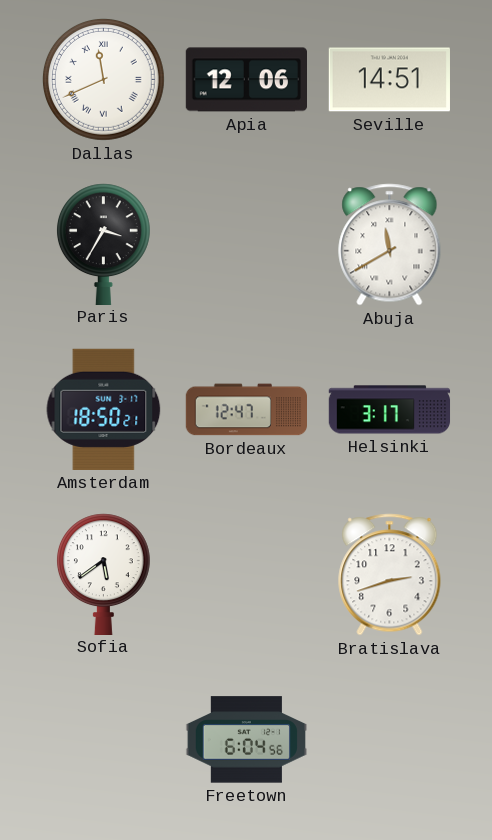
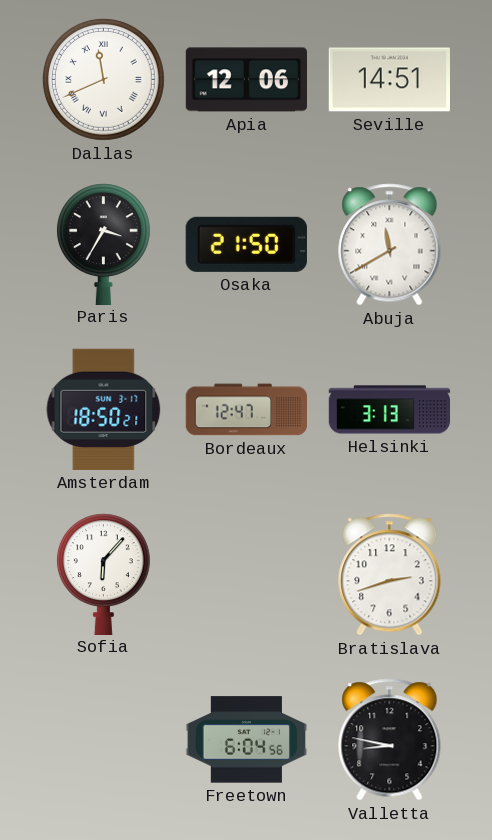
Osaka: none -> 21:50
Helsinki: 3:17 -> 3:13
Sofia: 5:39 -> 6:07
Valletta: none -> 8:47
